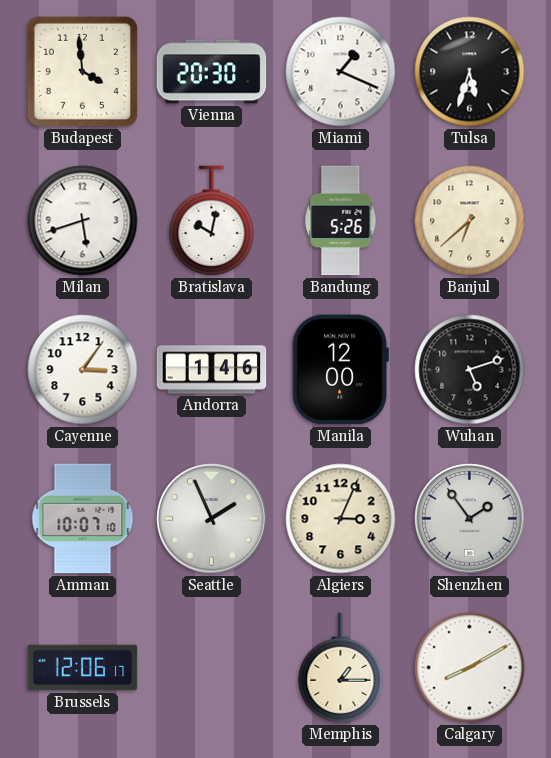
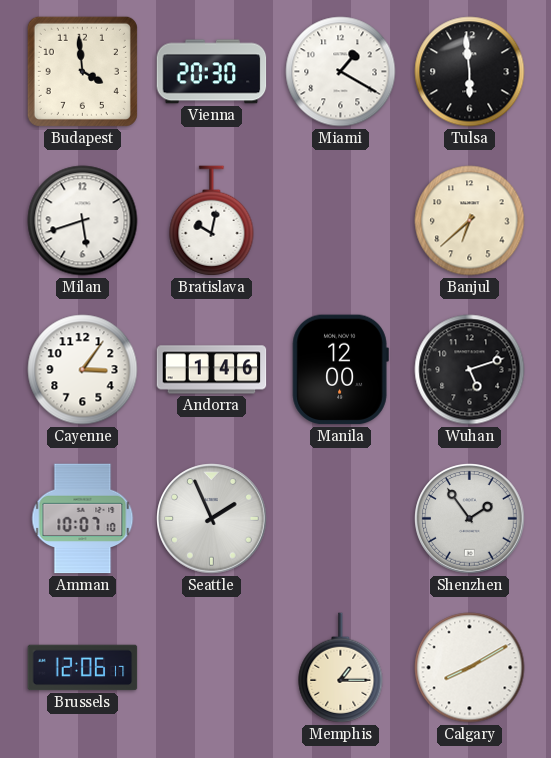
Miami: 1:19 -> 1:20
Tulsa: 5:33 -> 5:59
Bandung: 5:26 -> none
Algiers: 3:04 -> none
